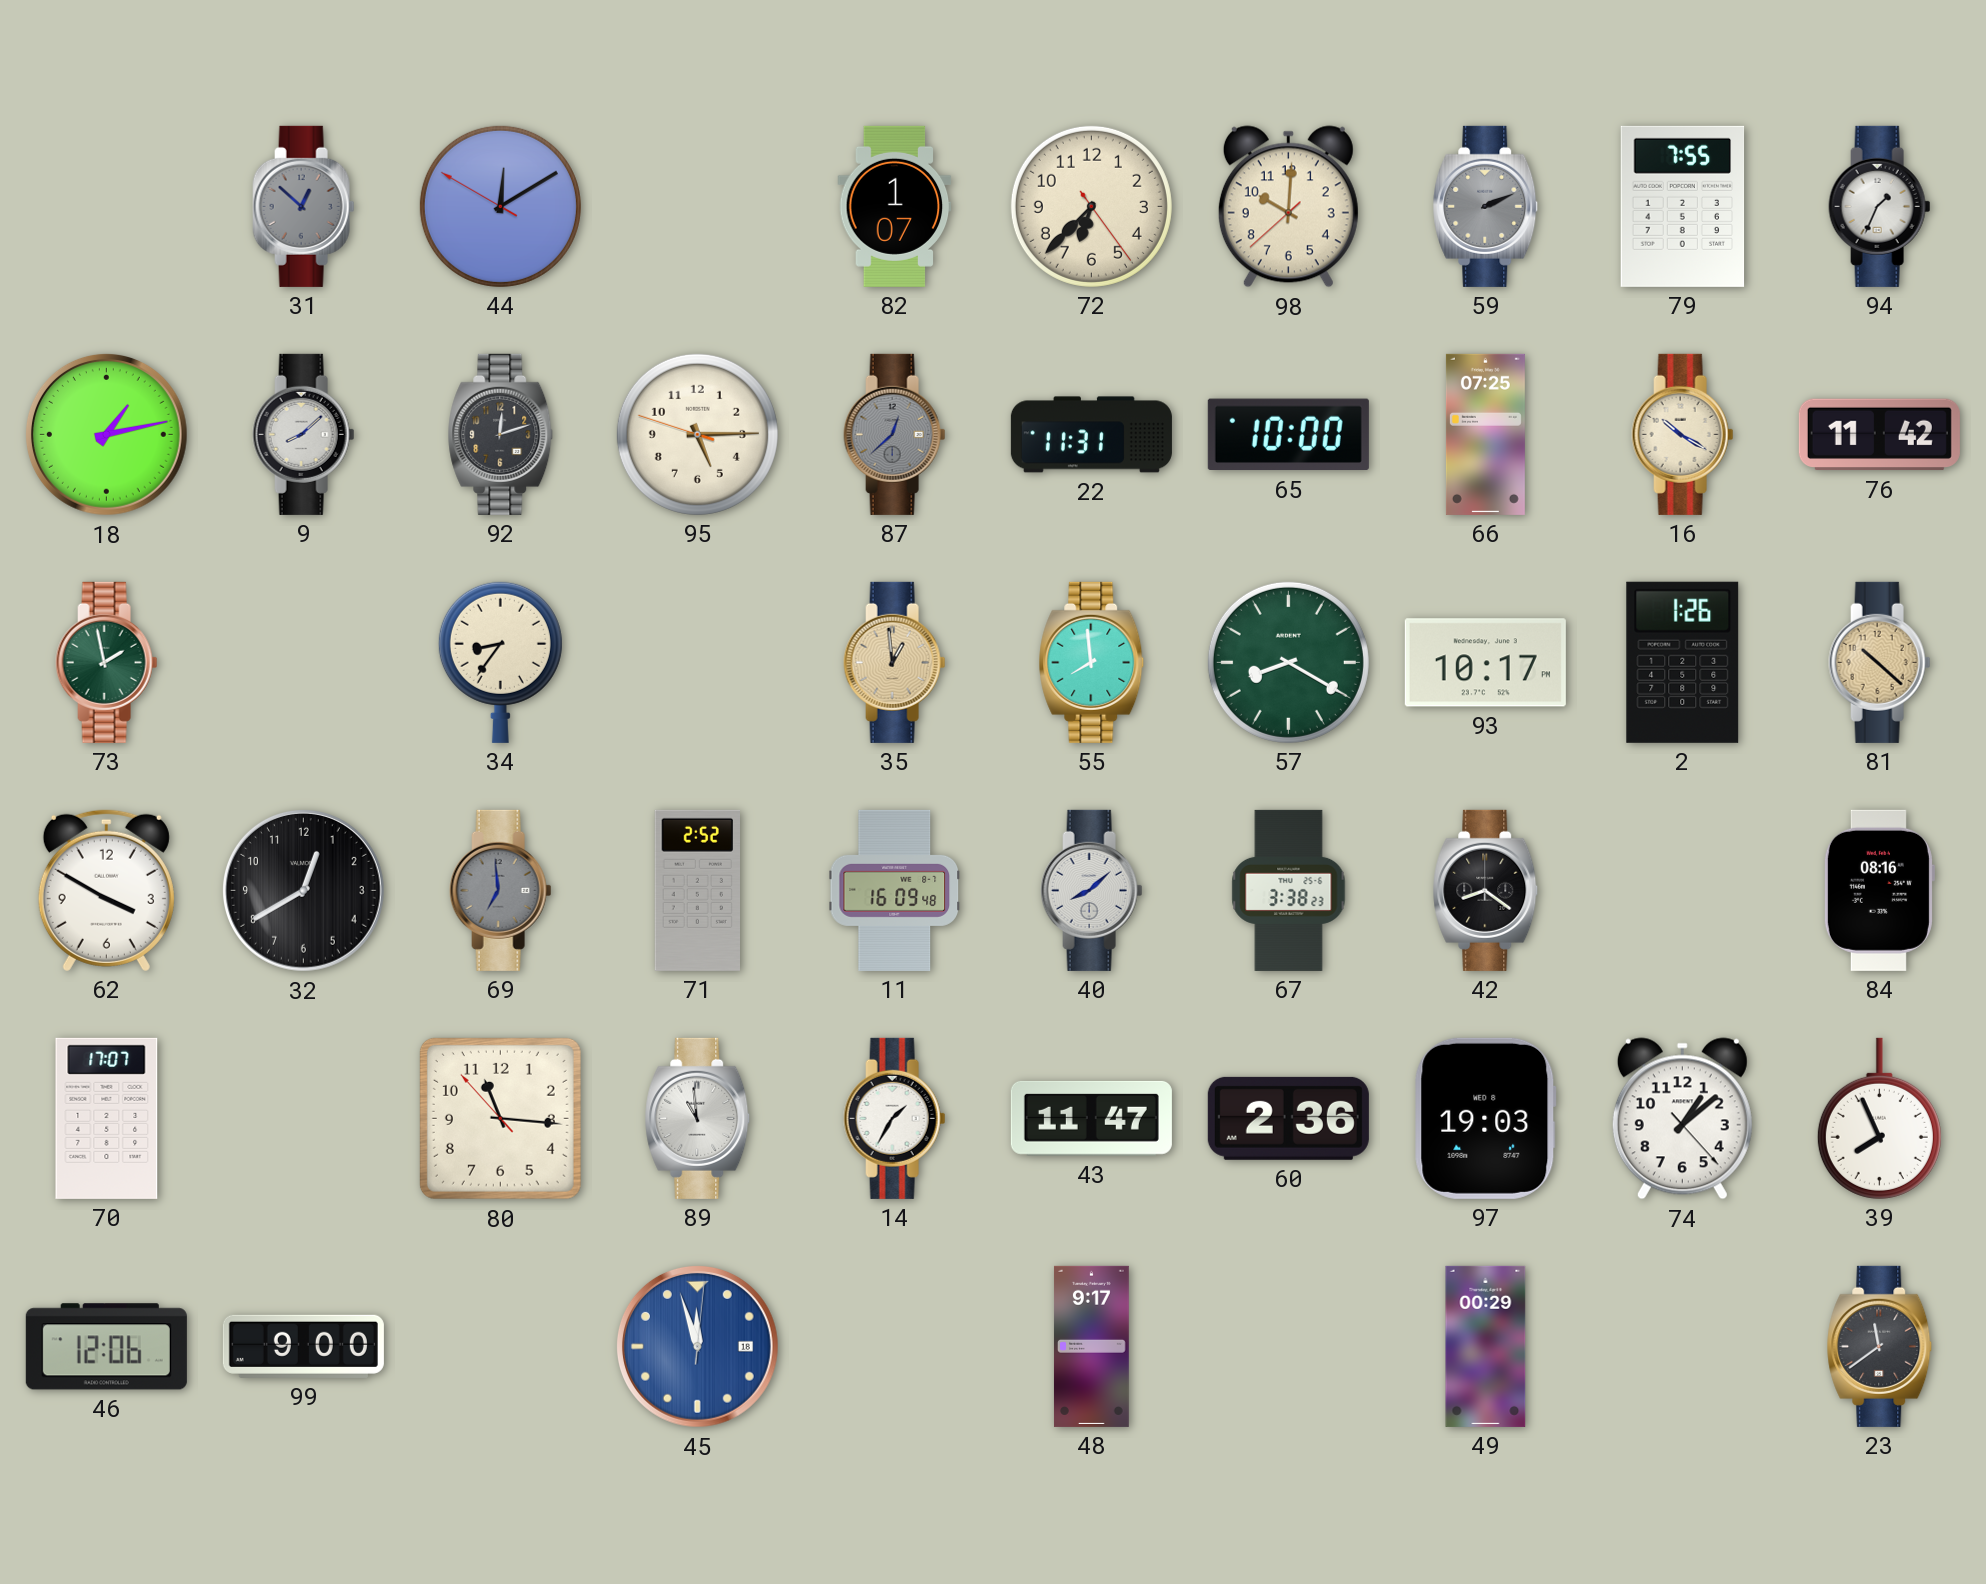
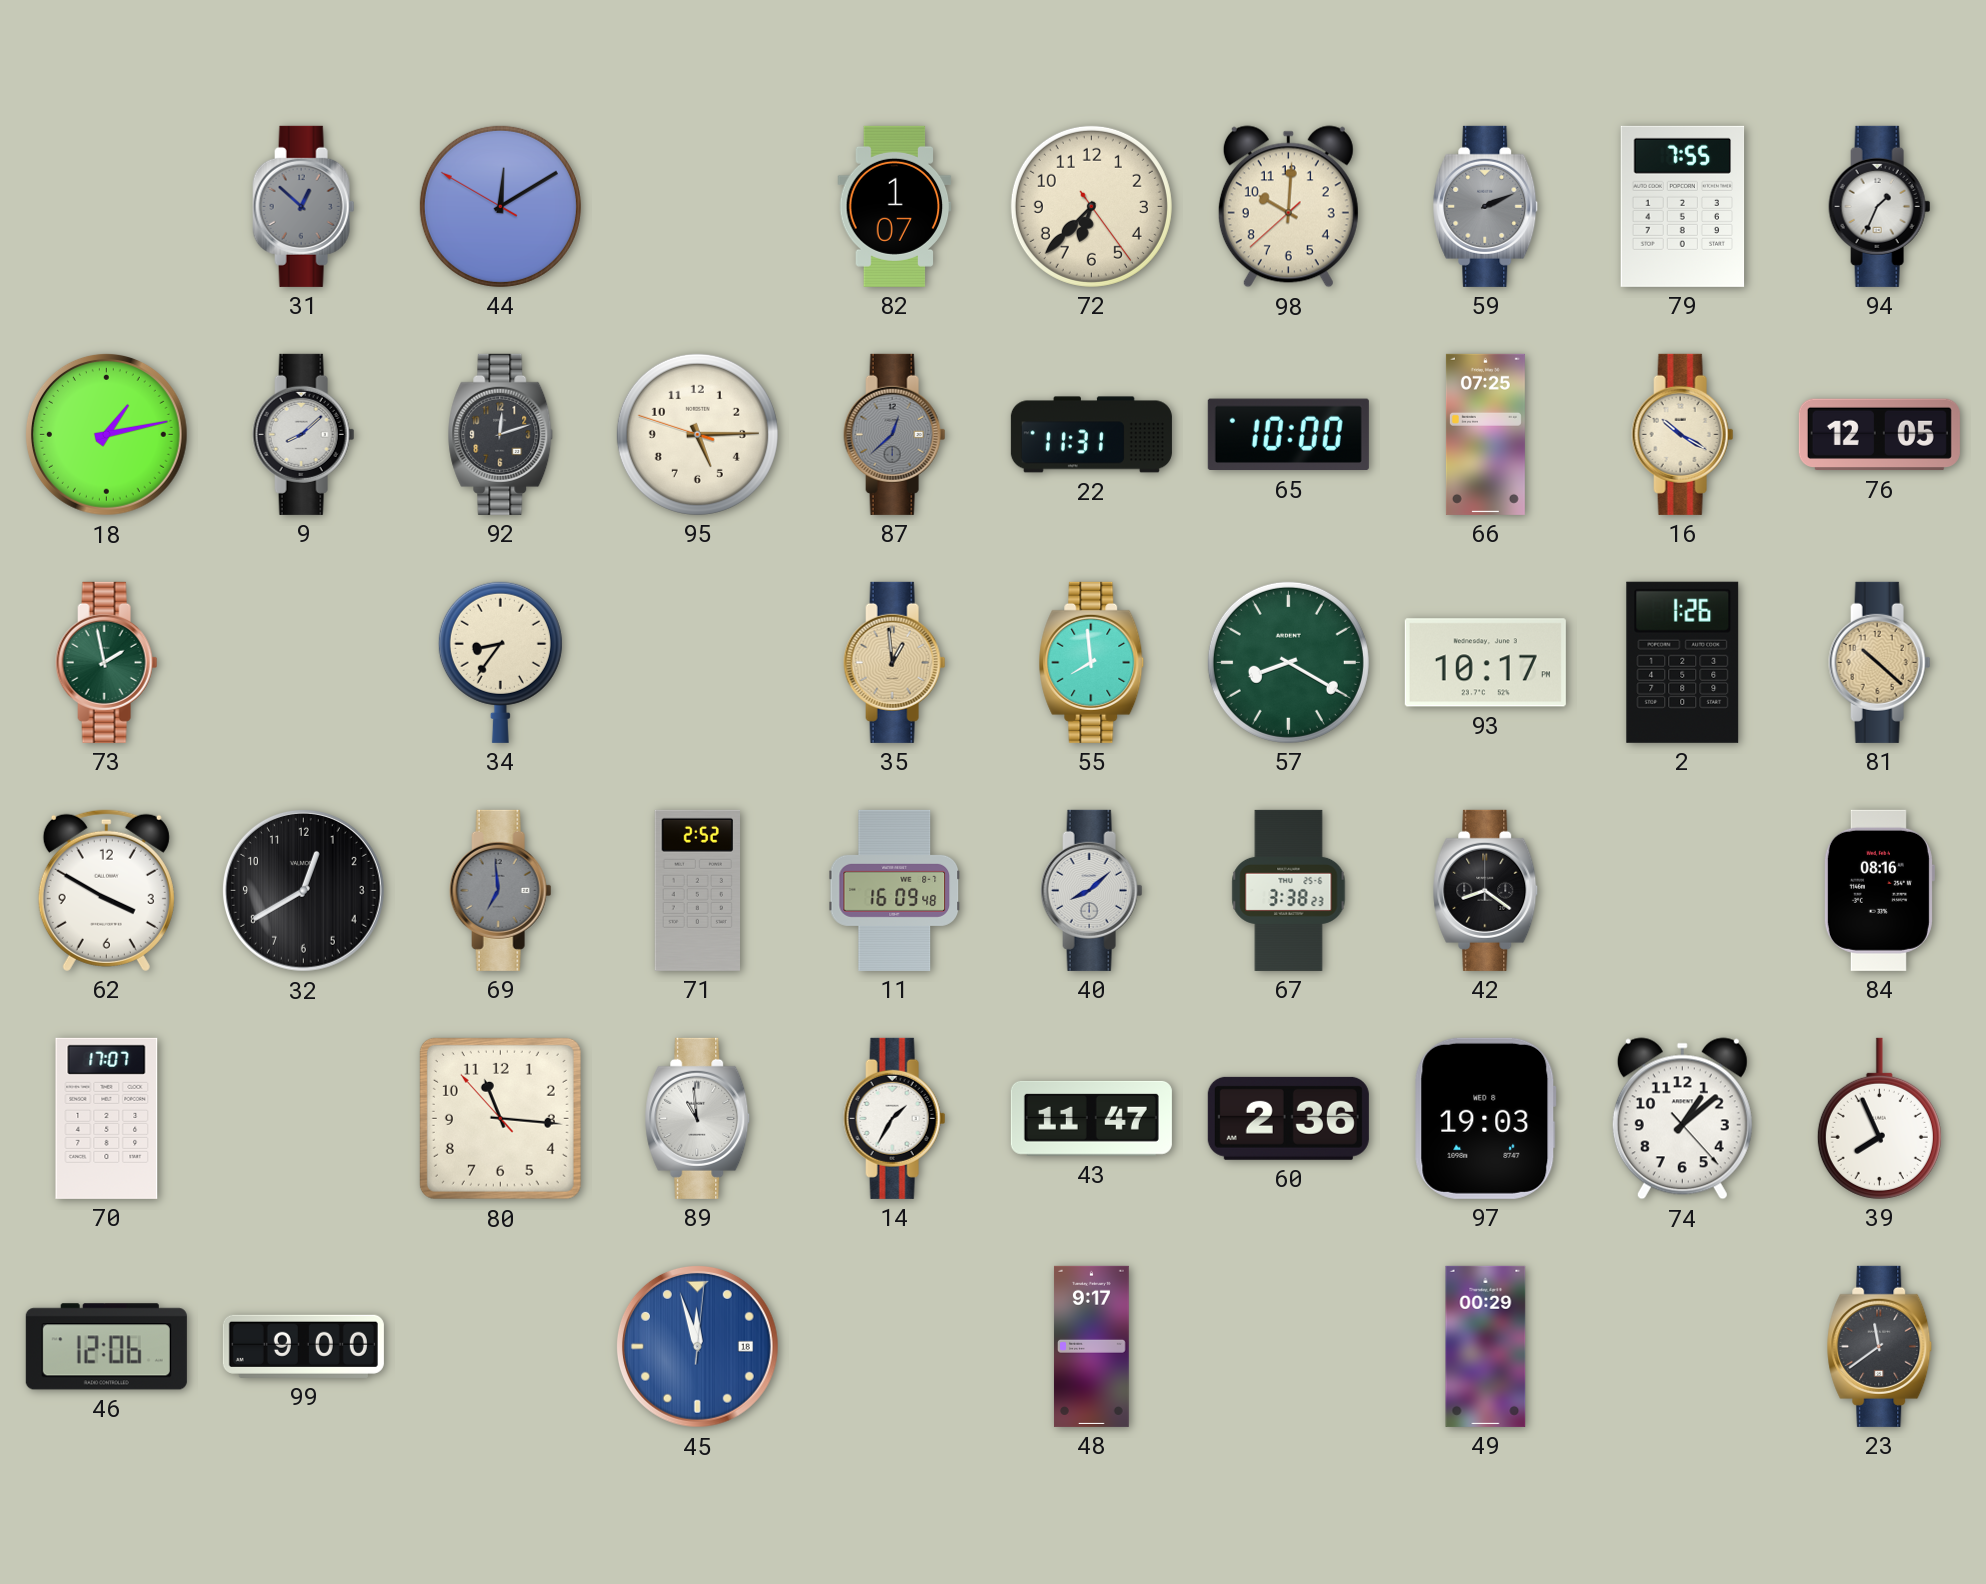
76: 11:42 -> 12:05
